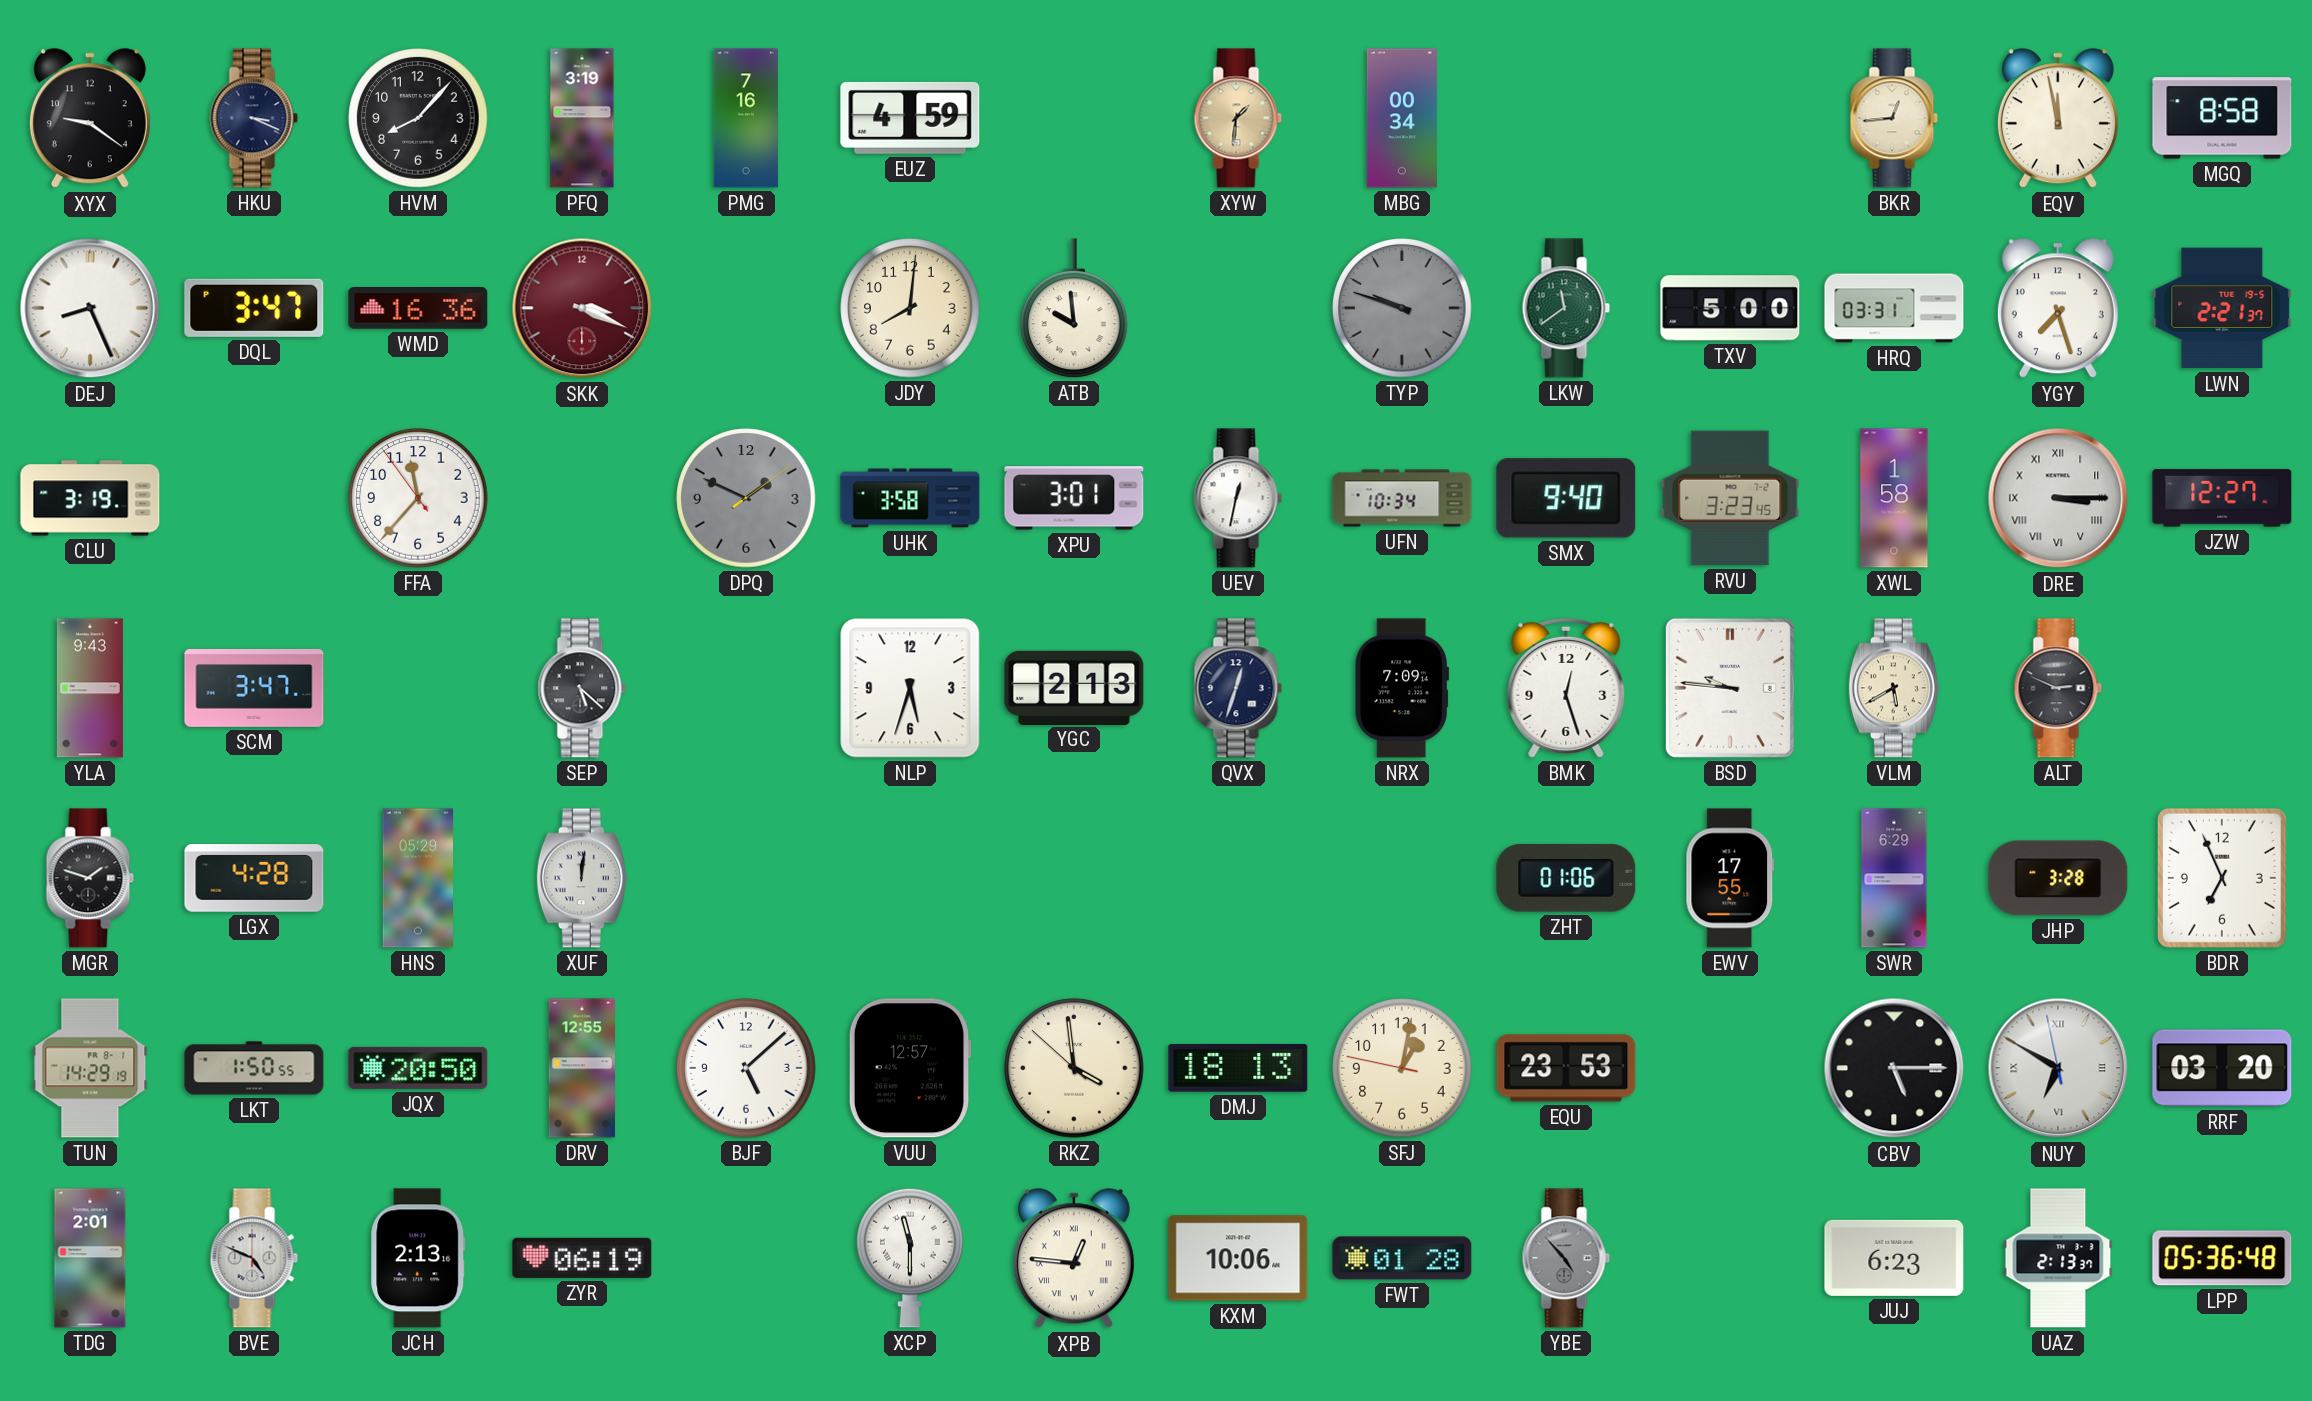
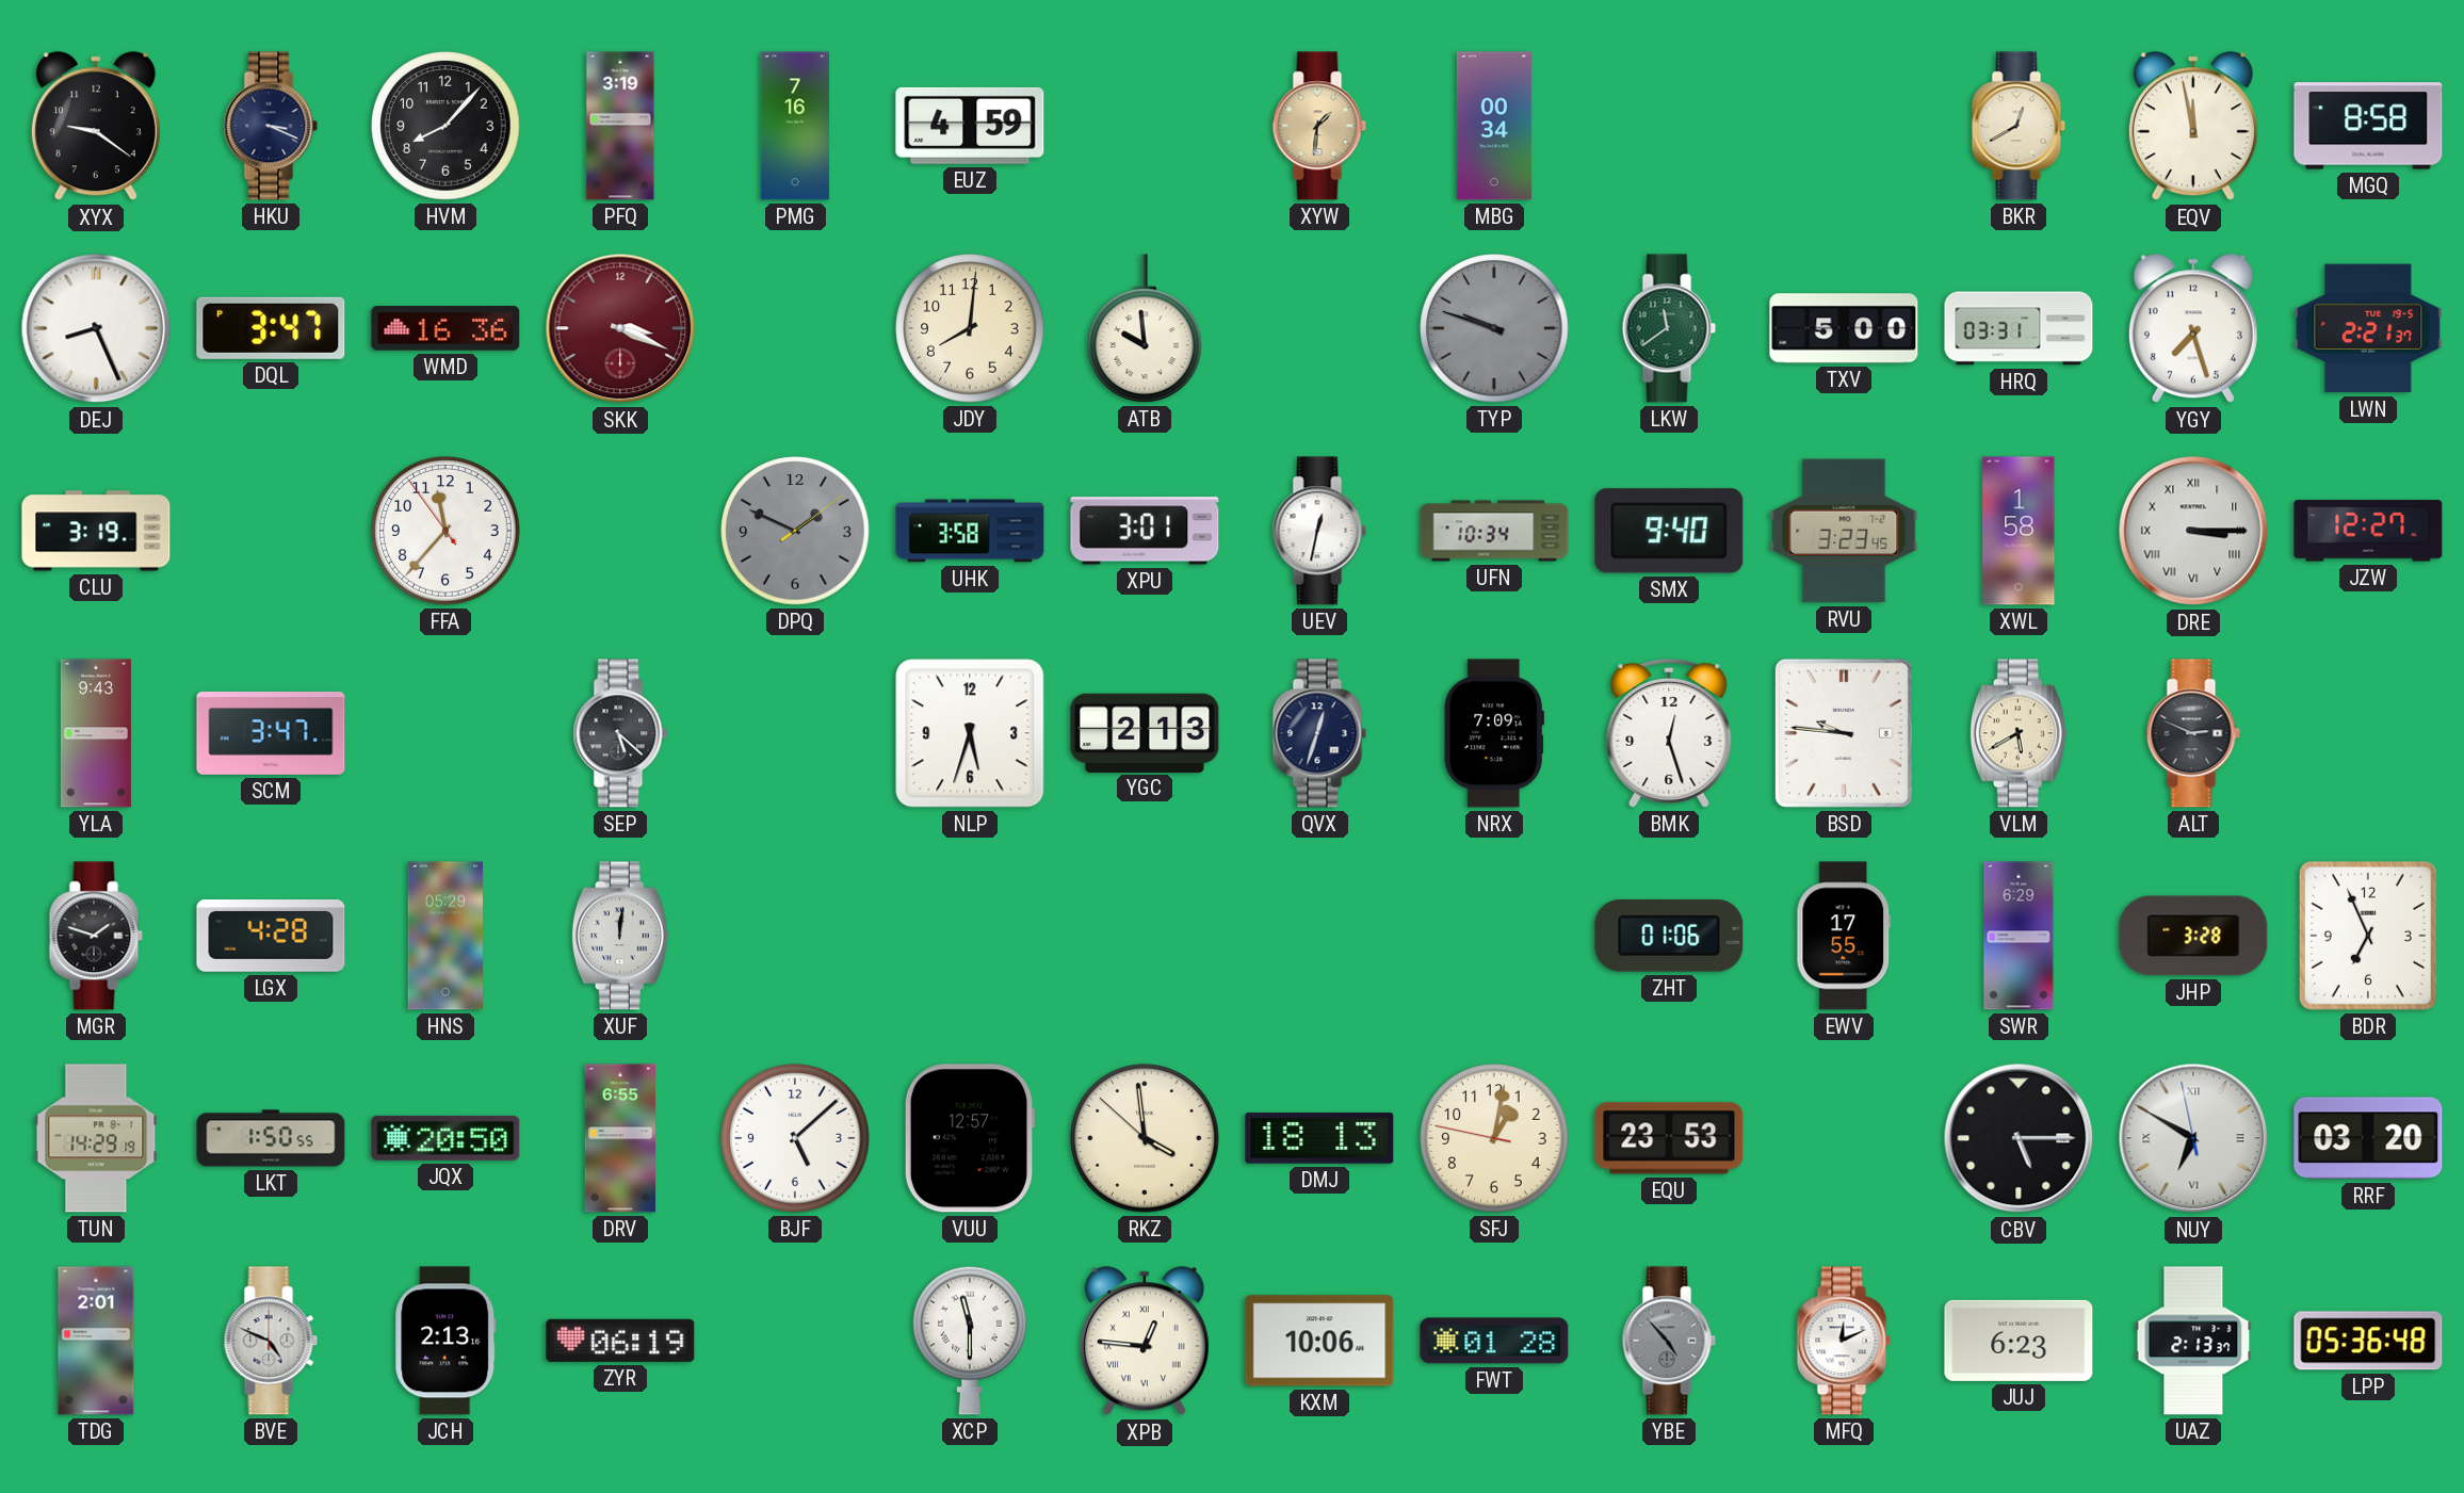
BKR: 12:44 -> 12:40
DRV: 12:55 -> 6:55
MFQ: none -> 12:11
